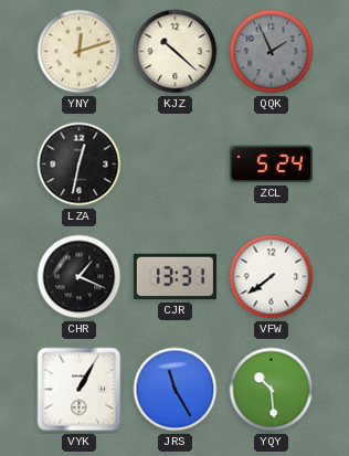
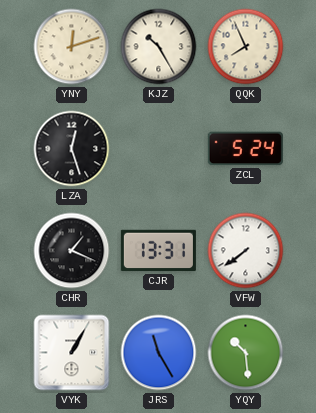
KJZ: 10:22 -> 10:25
QQK: 1:56 -> 7:56
QQK dial: grey -> cream
LZA: 12:32 -> 12:27
